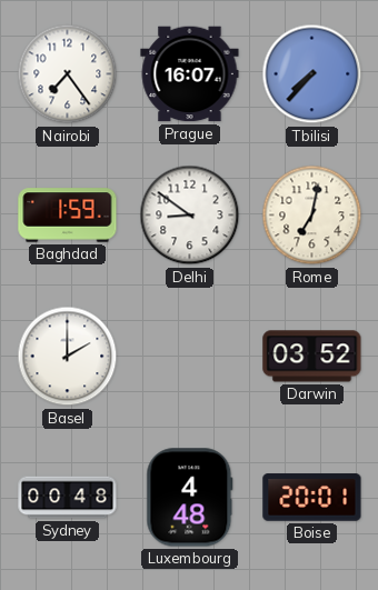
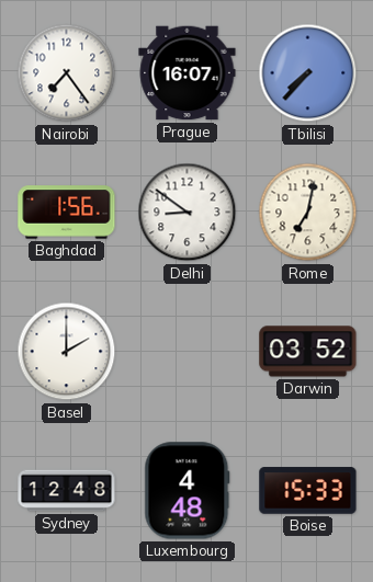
Baghdad: 1:59 -> 1:56
Sydney: 00:48 -> 12:48
Boise: 20:01 -> 15:33
